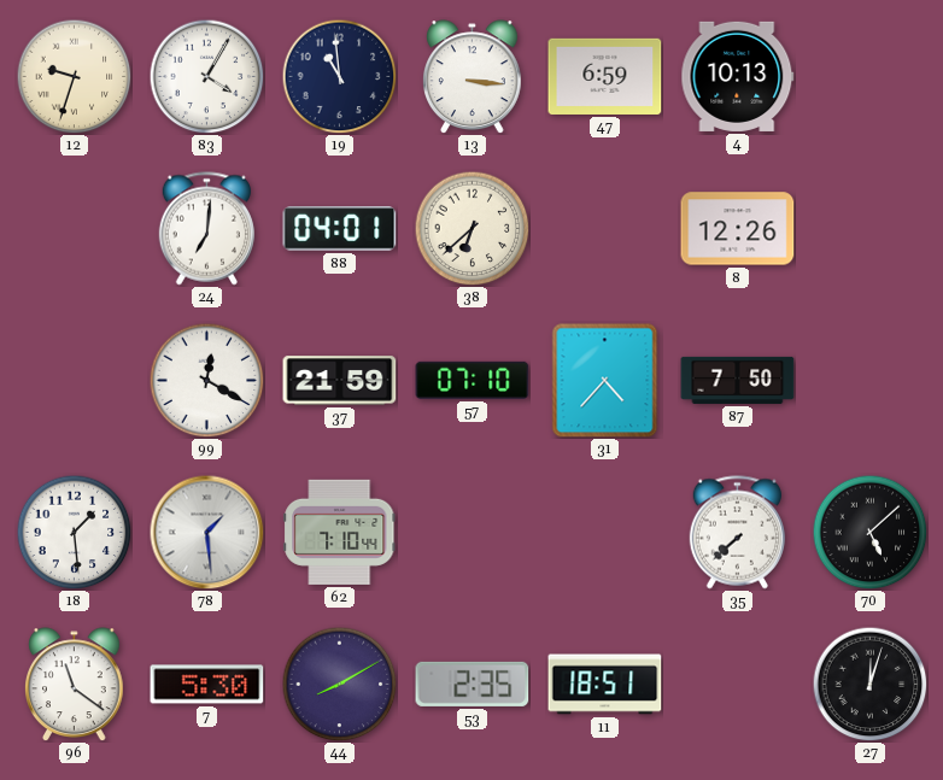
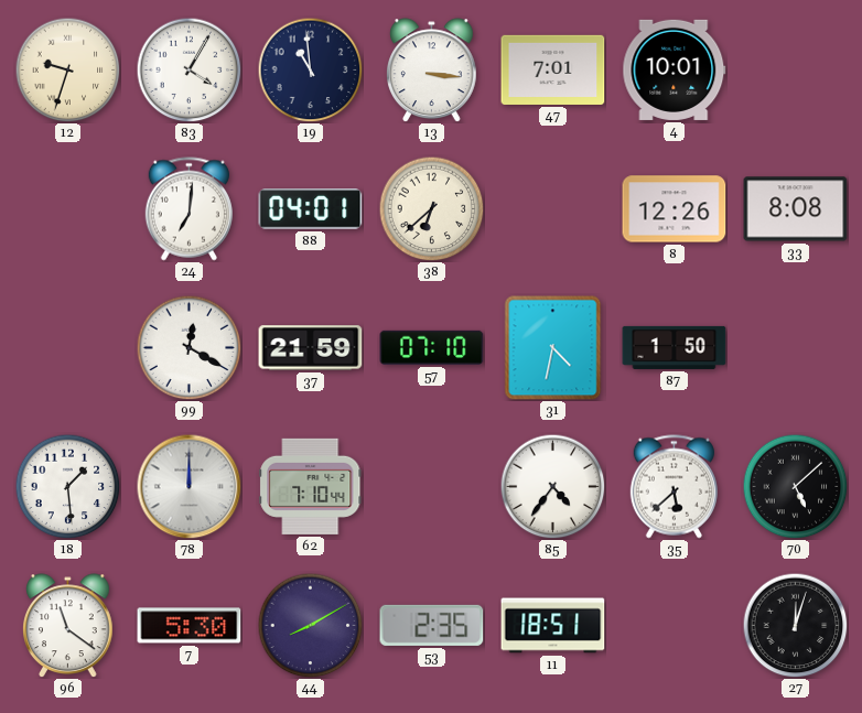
47: 6:59 -> 7:01
4: 10:13 -> 10:01
33: none -> 8:08
31: 4:37 -> 4:32
87: 7:50 -> 1:50
78: 1:29 -> 12:00
85: none -> 4:36
35: 7:38 -> 5:38
